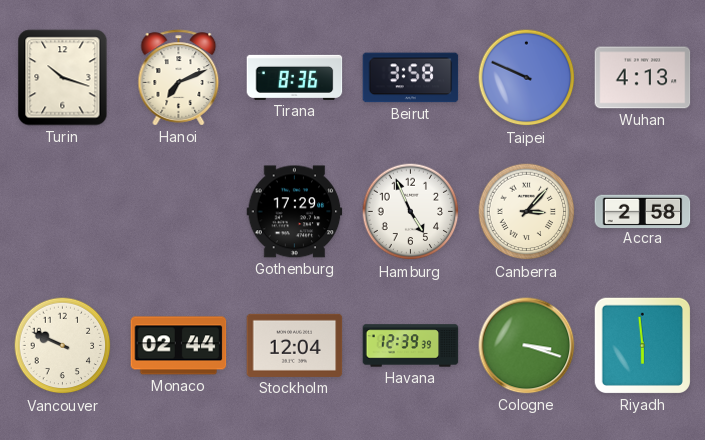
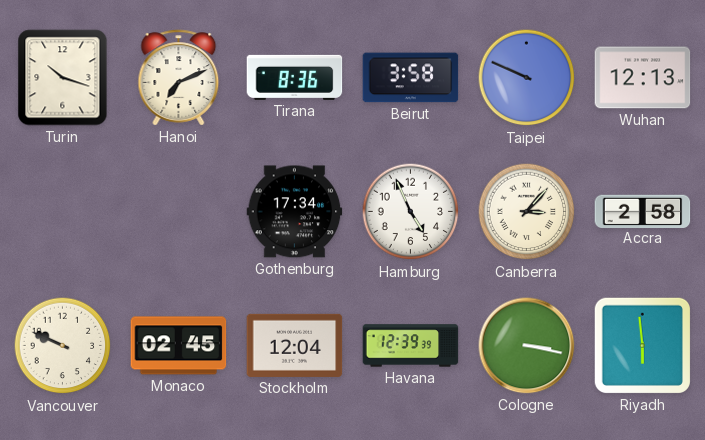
Wuhan: 4:13 -> 12:13
Gothenburg: 17:29 -> 17:34
Monaco: 02:44 -> 02:45
Cologne: 3:18 -> 3:17
